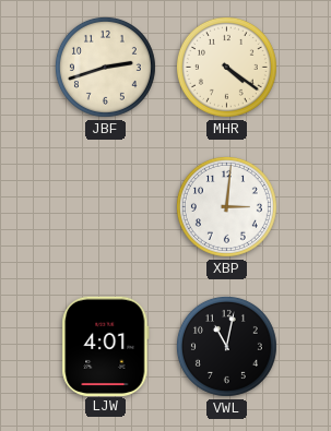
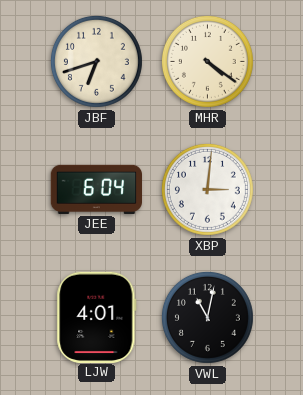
JBF: 2:42 -> 6:42
JEE: none -> 6:04
